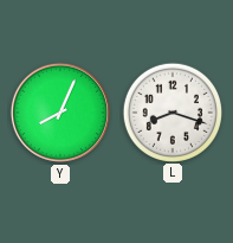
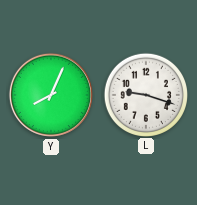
L: 8:18 -> 9:18
